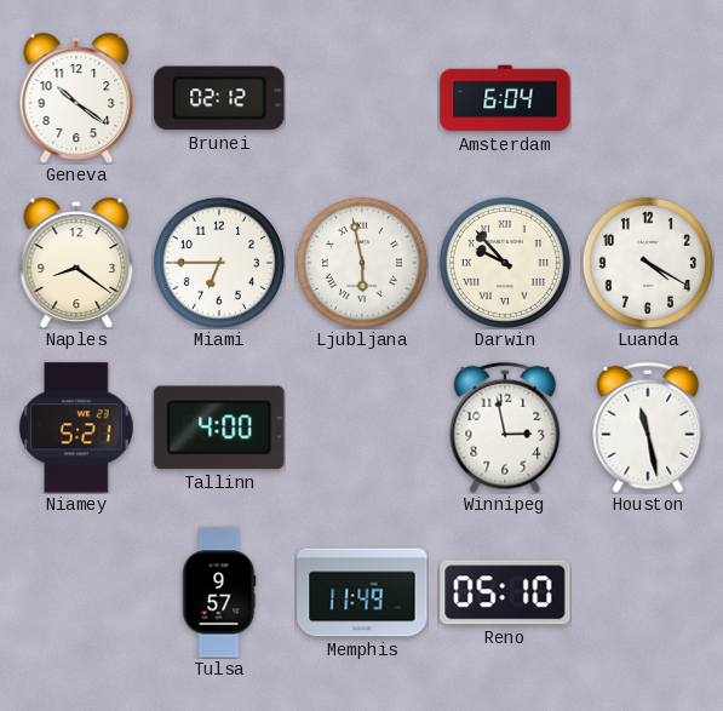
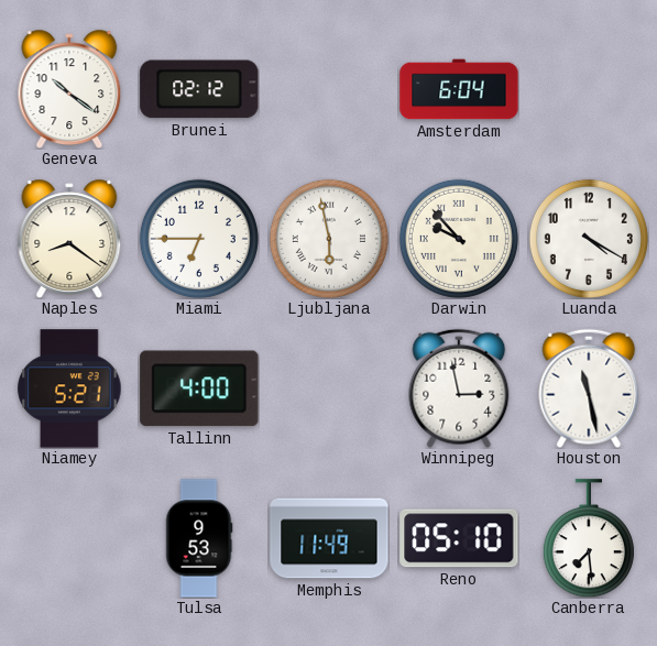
Tulsa: 9:57 -> 9:53
Canberra: none -> 7:29
